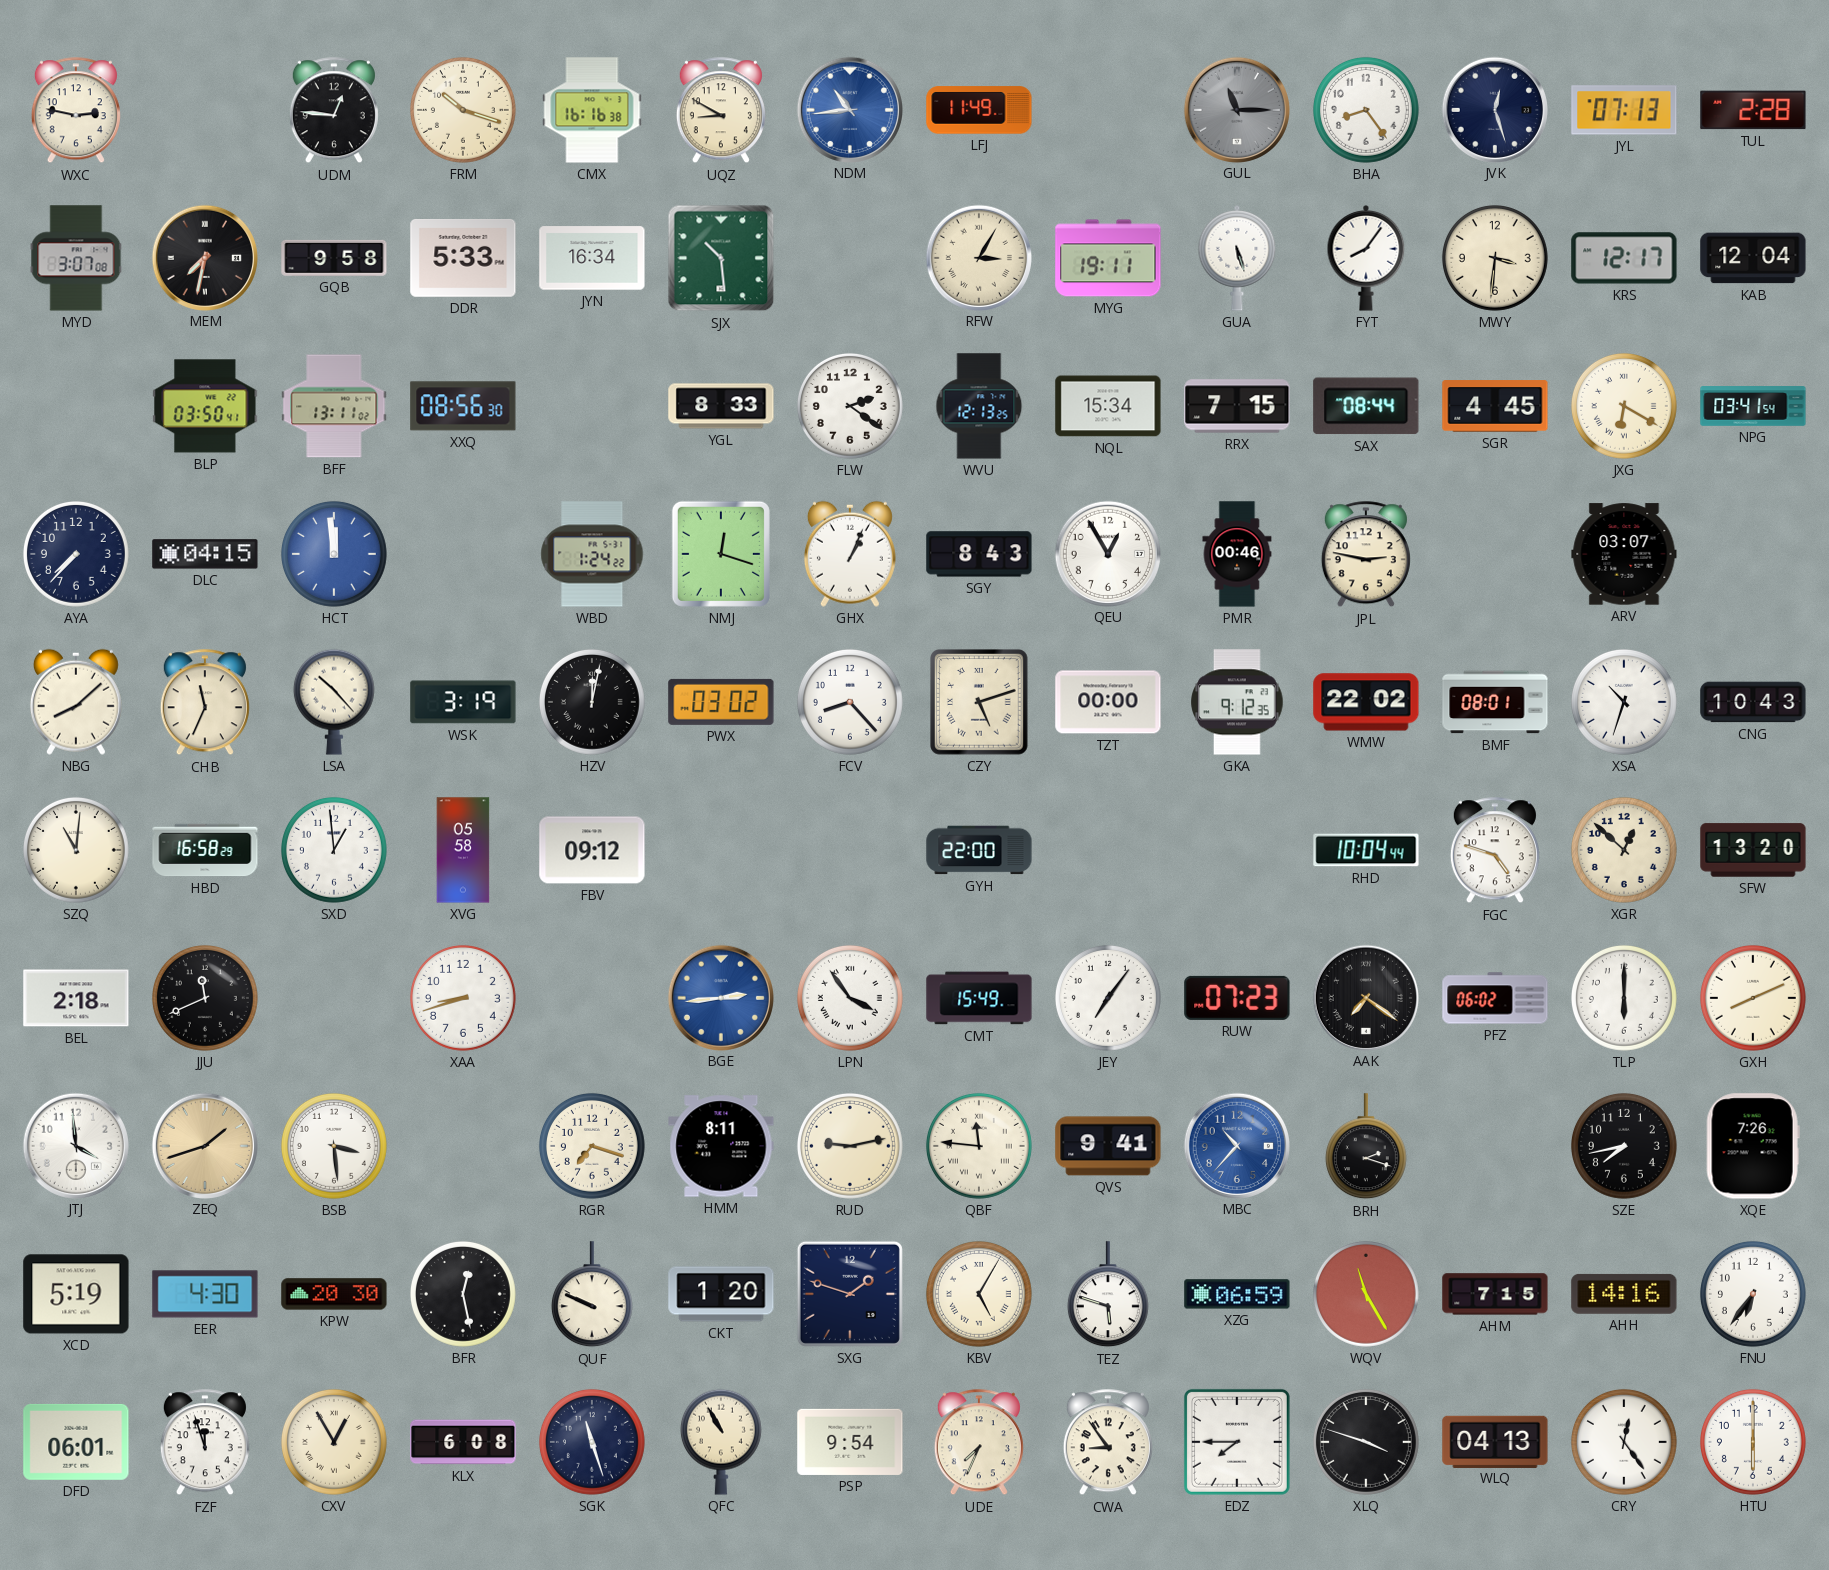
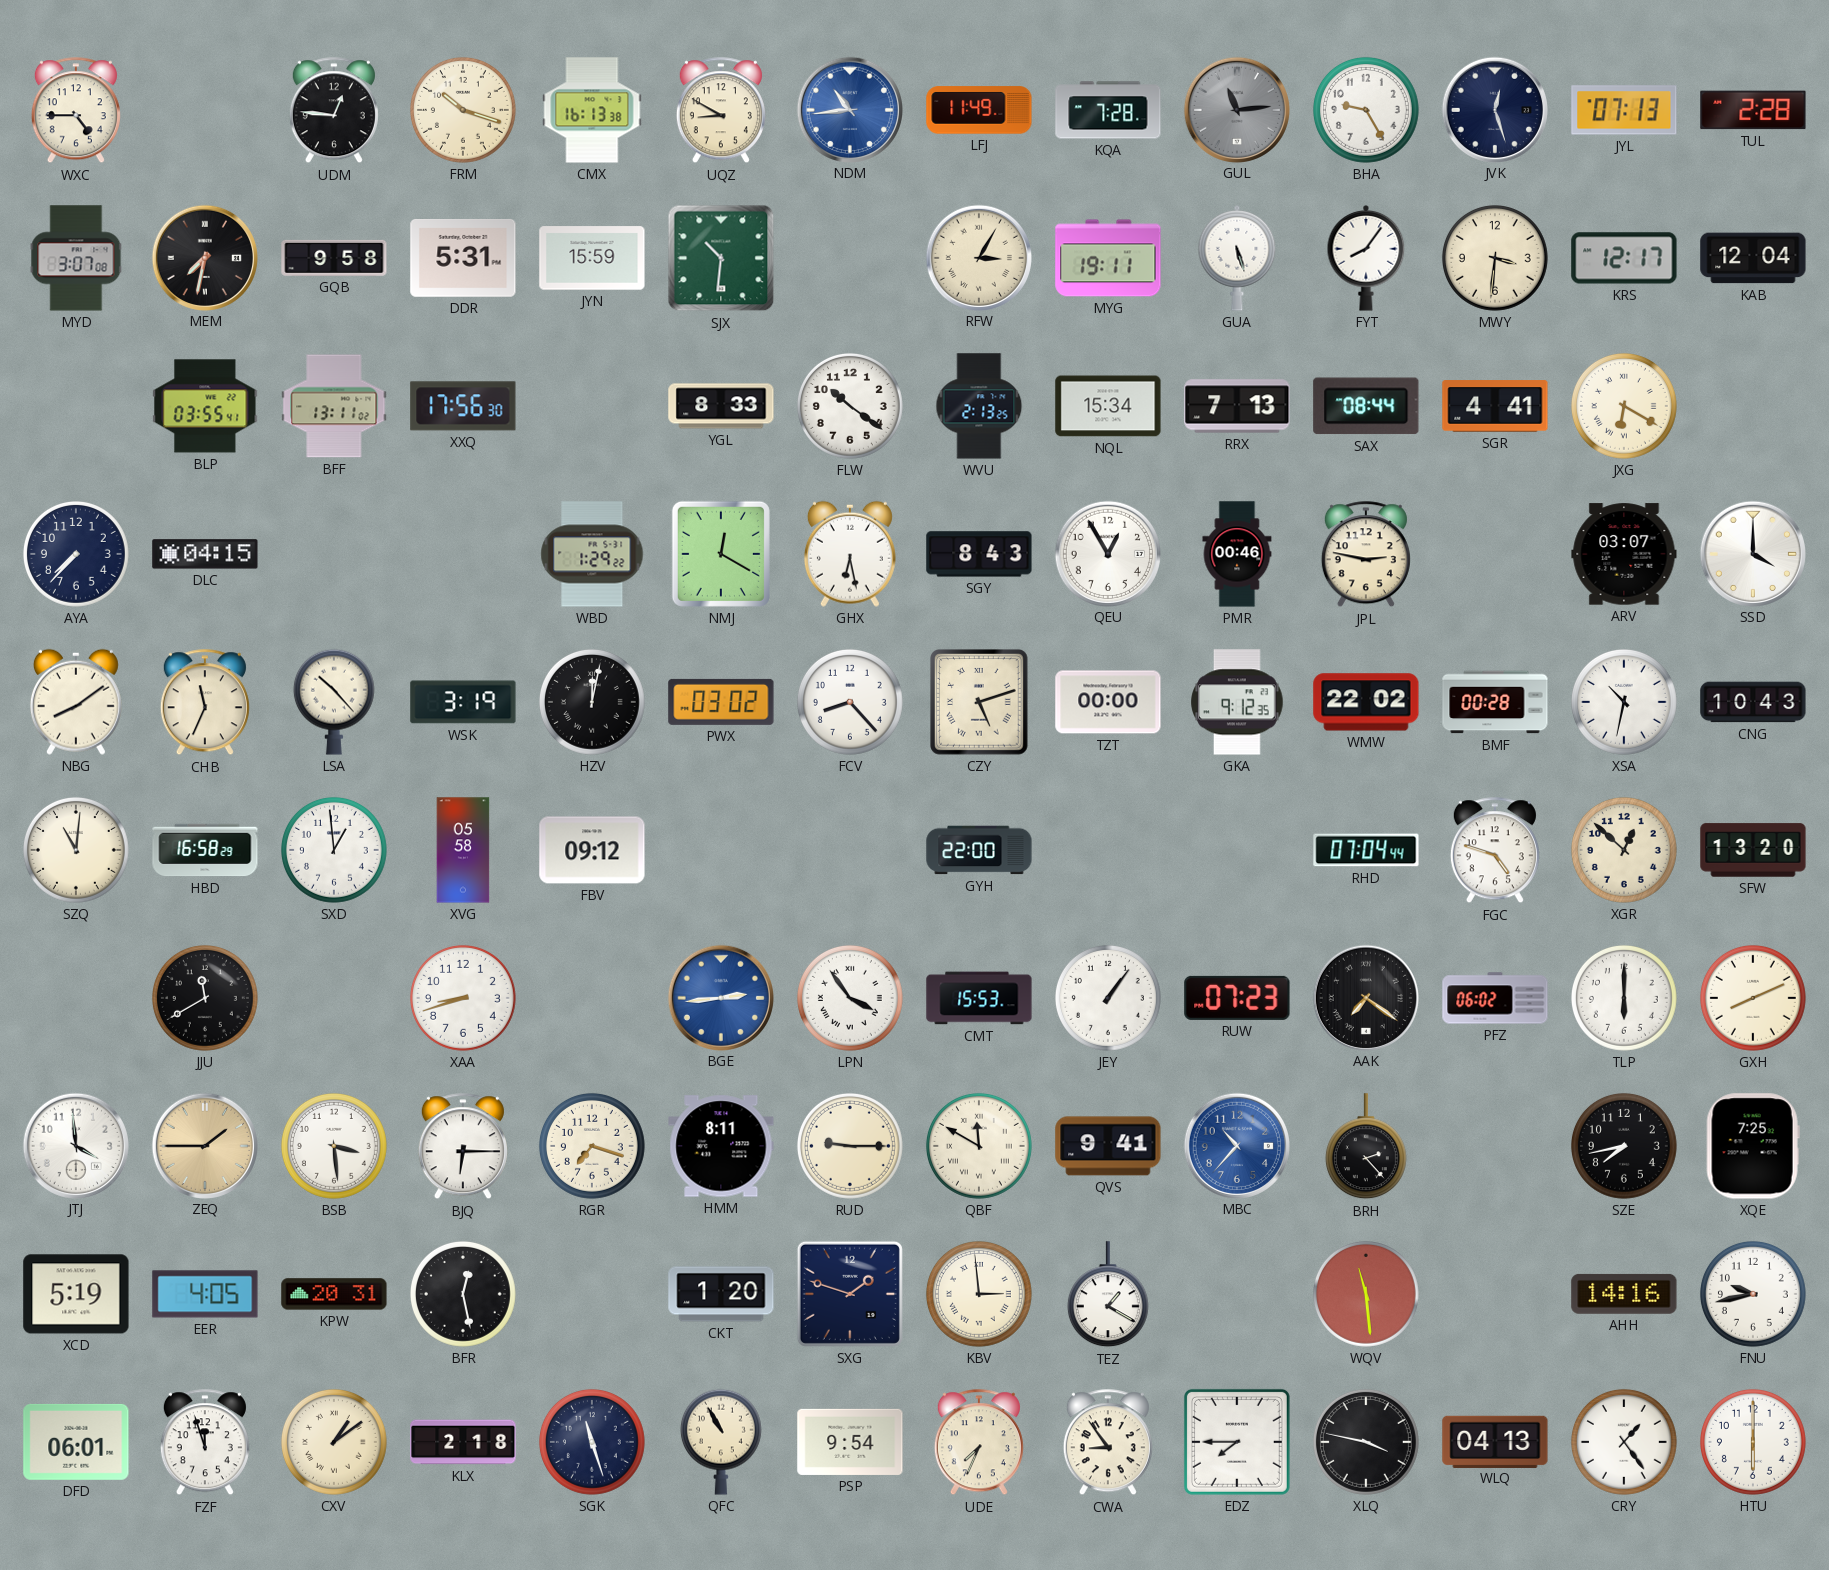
WXC: 2:47 -> 4:45
CMX: 16:16 -> 16:13
KQA: none -> 7:28
GUL: 11:15 -> 11:14
BHA: 8:24 -> 9:25
DDR: 5:33 -> 5:31
JYN: 16:34 -> 15:59
SJX: 10:29 -> 10:31
BLP: 03:50 -> 03:55
XXQ: 08:56 -> 17:56
FLW: 2:21 -> 10:21
WVU: 12:13 -> 2:13
RRX: 7:15 -> 7:13
SGR: 4:45 -> 4:41
NPG: 03:41 -> none
HCT: 11:59 -> none
WBD: 1:24 -> 1:29
NMJ: 12:18 -> 12:20
GHX: 1:04 -> 6:28
SSD: none -> 4:00
NBG: 8:08 -> 8:09
BMF: 08:01 -> 00:28
XSA: 10:33 -> 10:32
RHD: 10:04 -> 07:04
BEL: 2:18 -> none
JJU: 11:41 -> 11:40
CMT: 15:49 -> 15:53
JEY: 7:06 -> 1:06
ZEQ: 1:42 -> 1:45
BJQ: none -> 6:15
RUD: 9:13 -> 9:15
QBF: 11:46 -> 11:50
BRH: 2:18 -> 2:23
XQE: 7:26 -> 7:25
EER: 4:30 -> 4:05
KPW: 20:30 -> 20:31
QUF: 9:49 -> none
KBV: 5:05 -> 2:59
TEZ: 5:48 -> 1:20
XZG: 06:59 -> none
WQV: 11:25 -> 11:29
AHM: 7:15 -> none
FNU: 6:36 -> 9:43
CXV: 12:55 -> 1:09
KLX: 6:08 -> 2:18
XLQ: 3:48 -> 3:47
CRY: 12:24 -> 1:24
